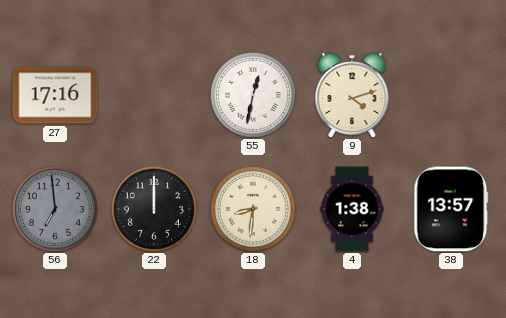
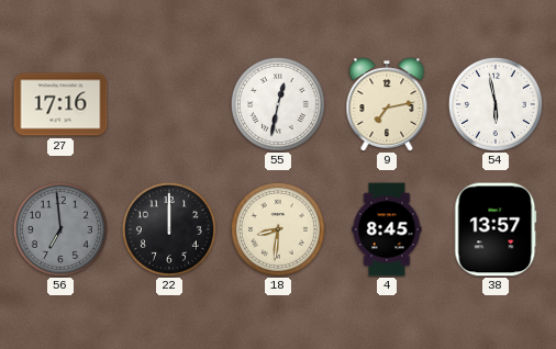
9: 4:12 -> 7:13
54: none -> 5:58
4: 1:38 -> 8:45
